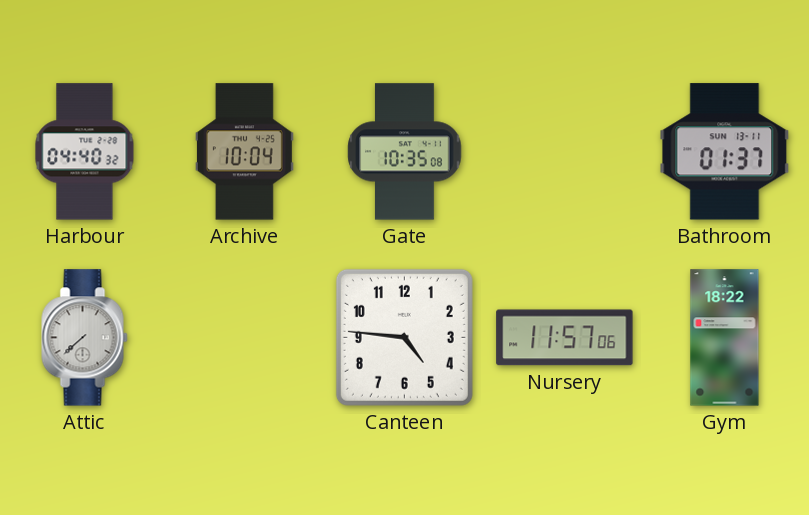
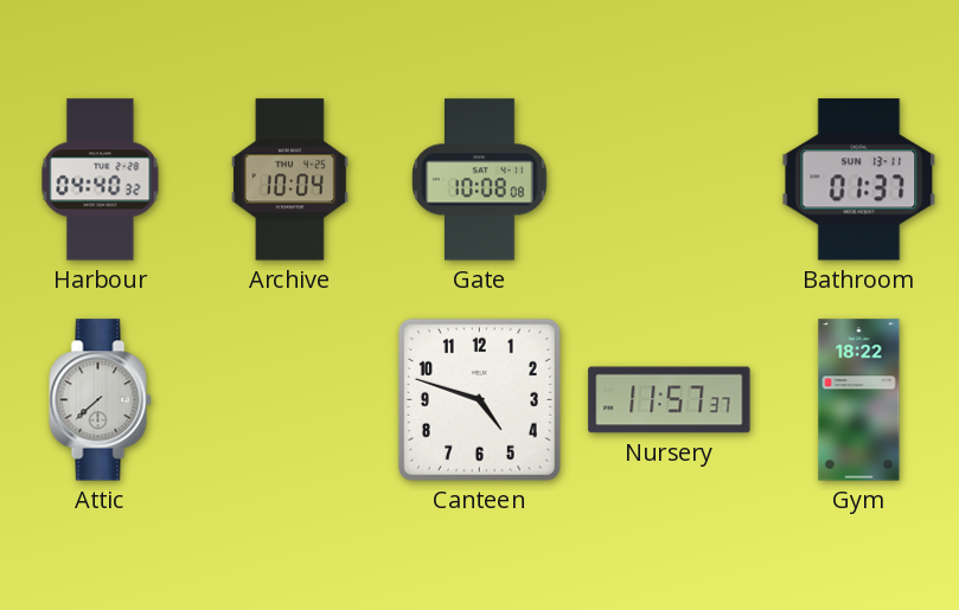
Gate: 10:35 -> 10:08
Canteen: 4:46 -> 4:48
Nursery: 11:57:06 -> 11:57:37
